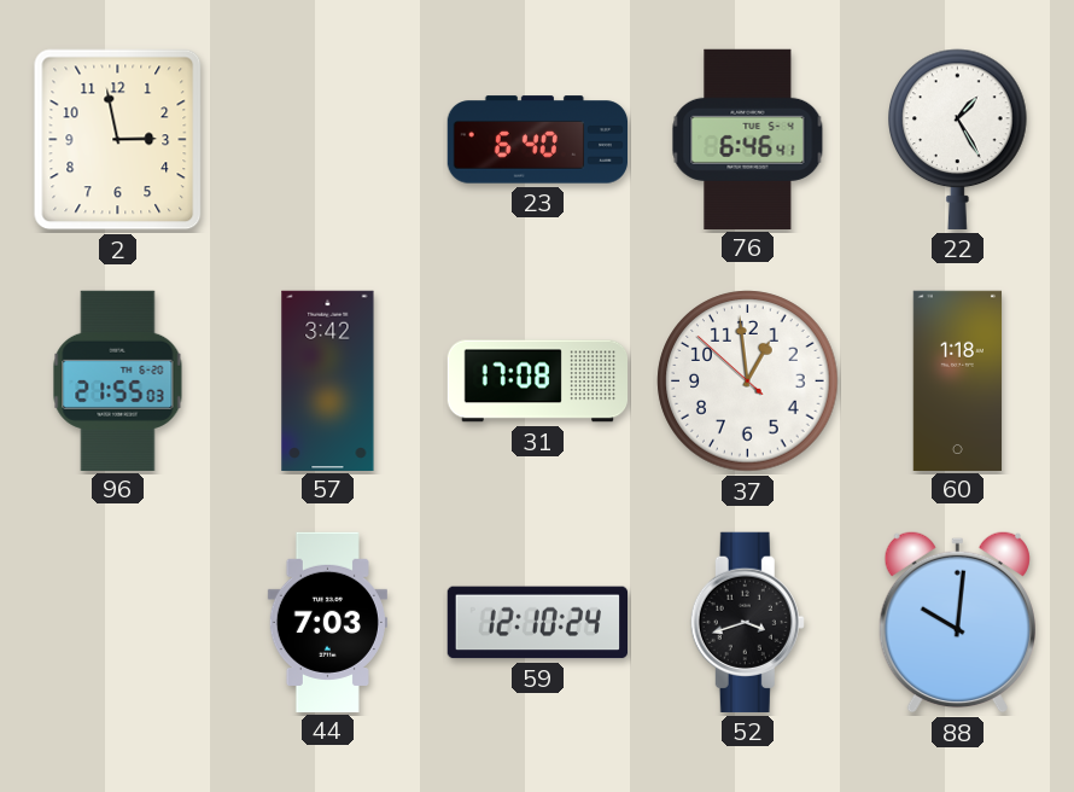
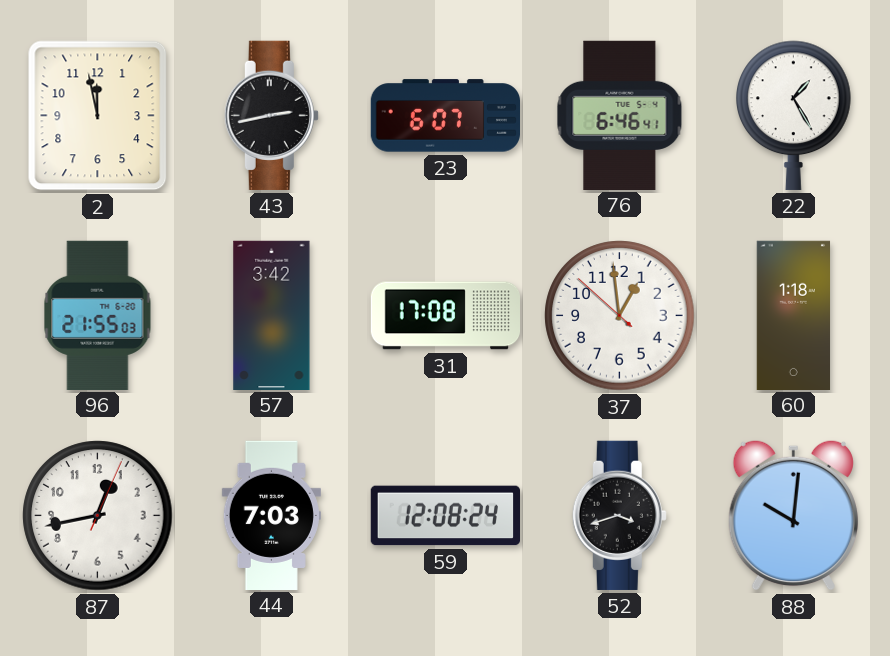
2: 2:58 -> 11:58
43: none -> 2:43
23: 6:40 -> 6:07
87: none -> 12:43
59: 12:10 -> 12:08
